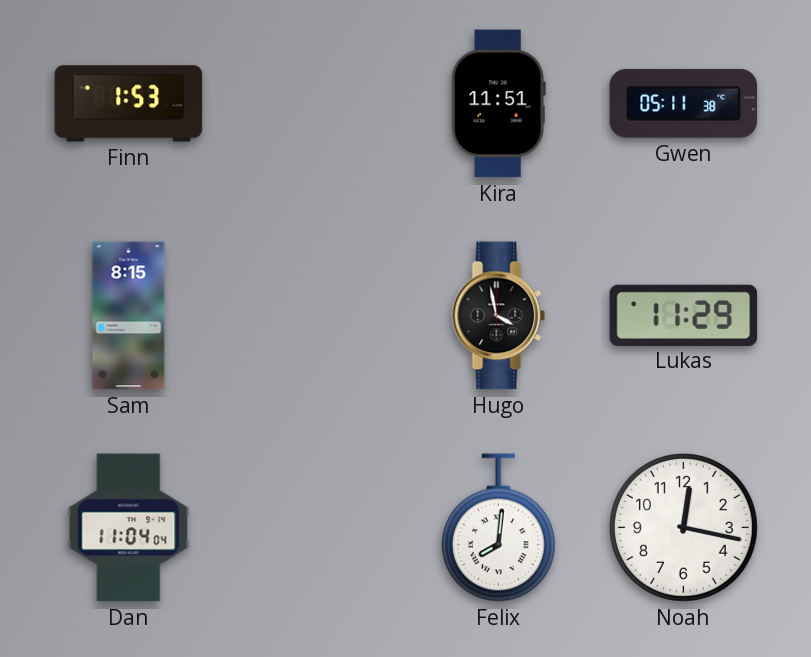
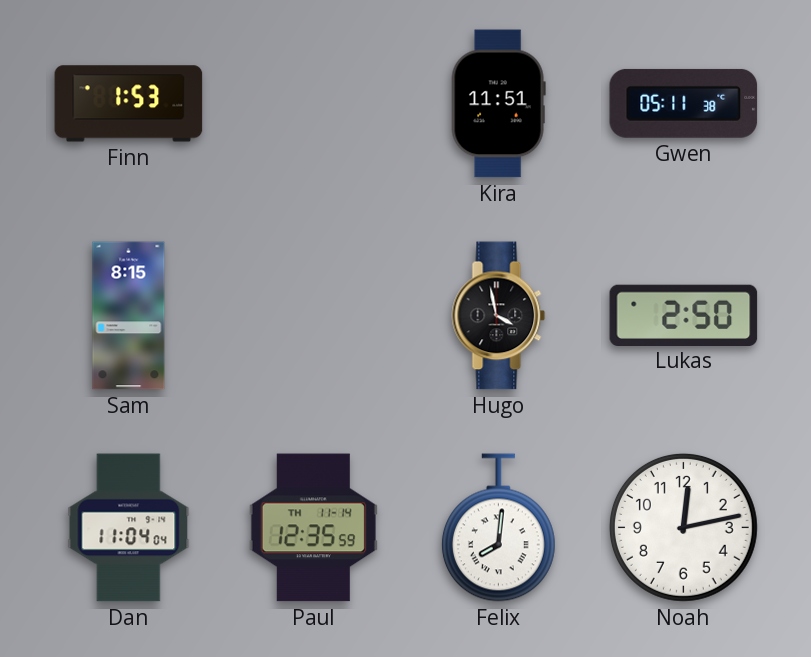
Lukas: 11:29 -> 2:50
Paul: none -> 12:35
Noah: 12:17 -> 12:13
